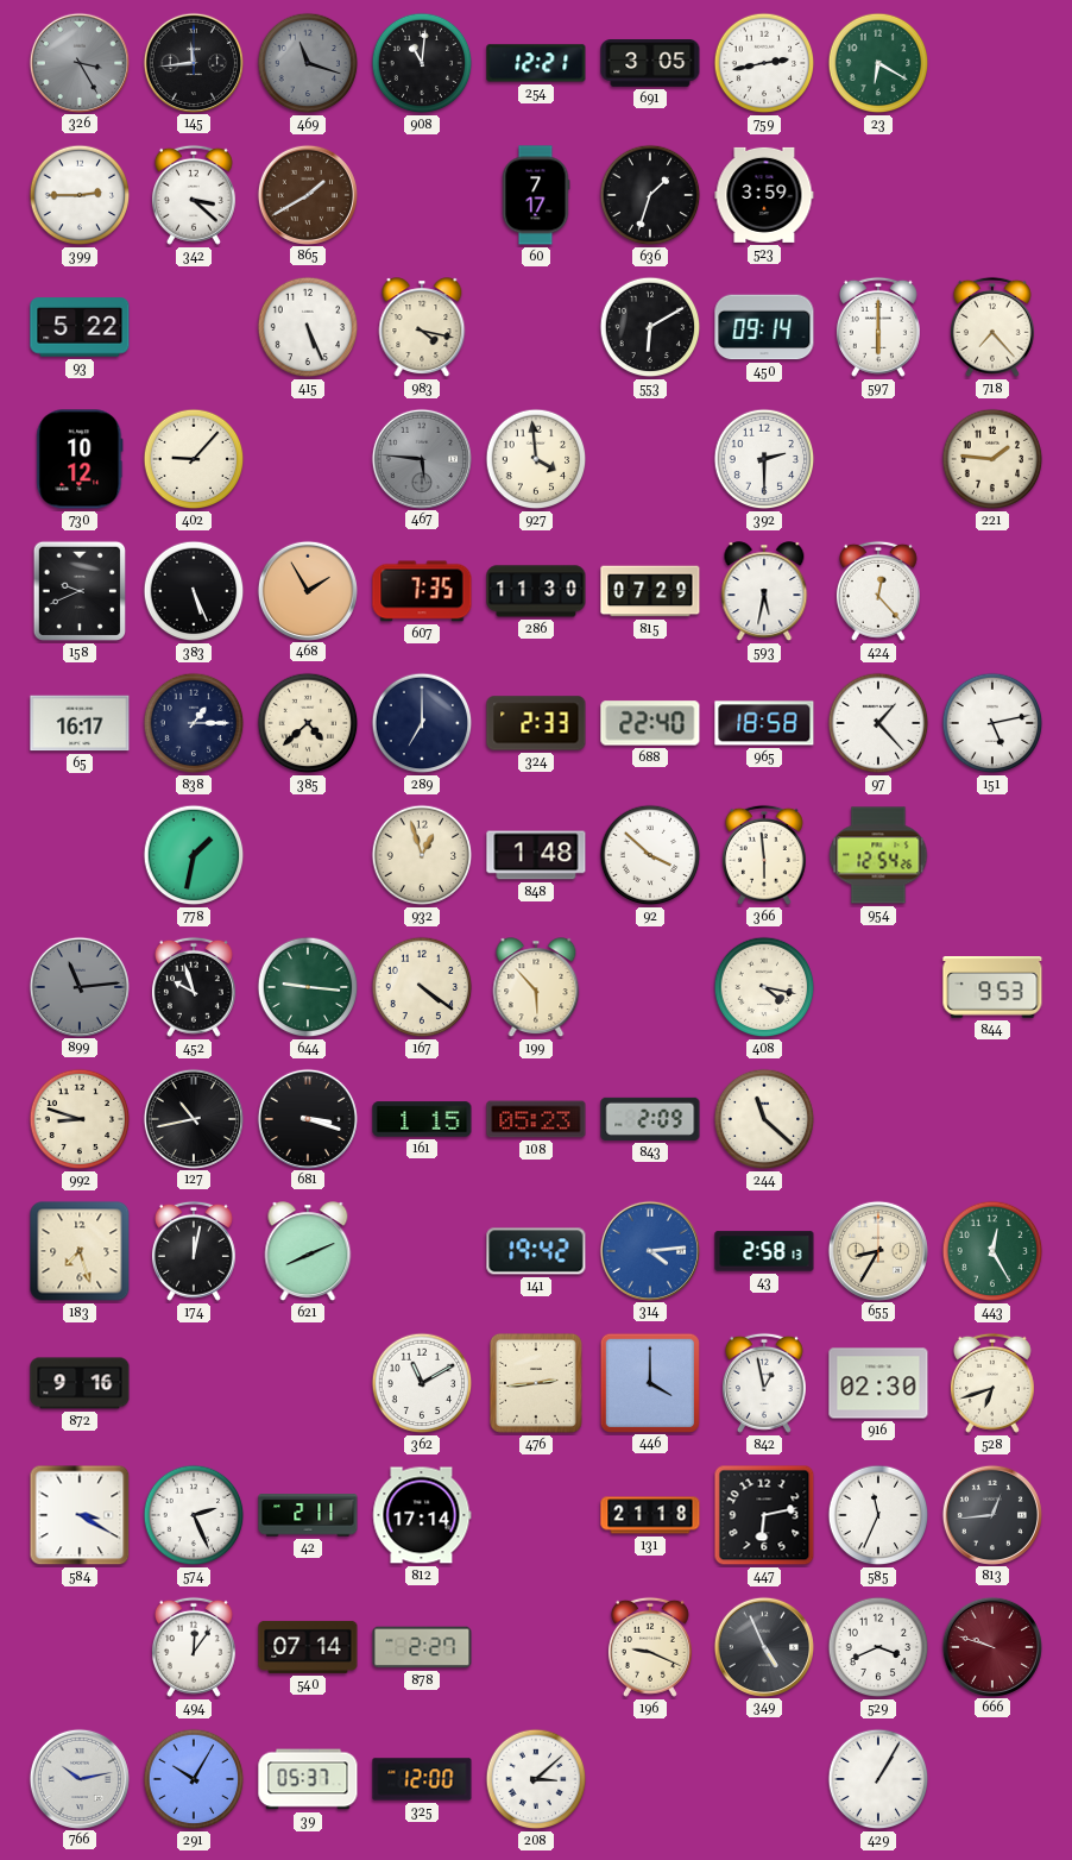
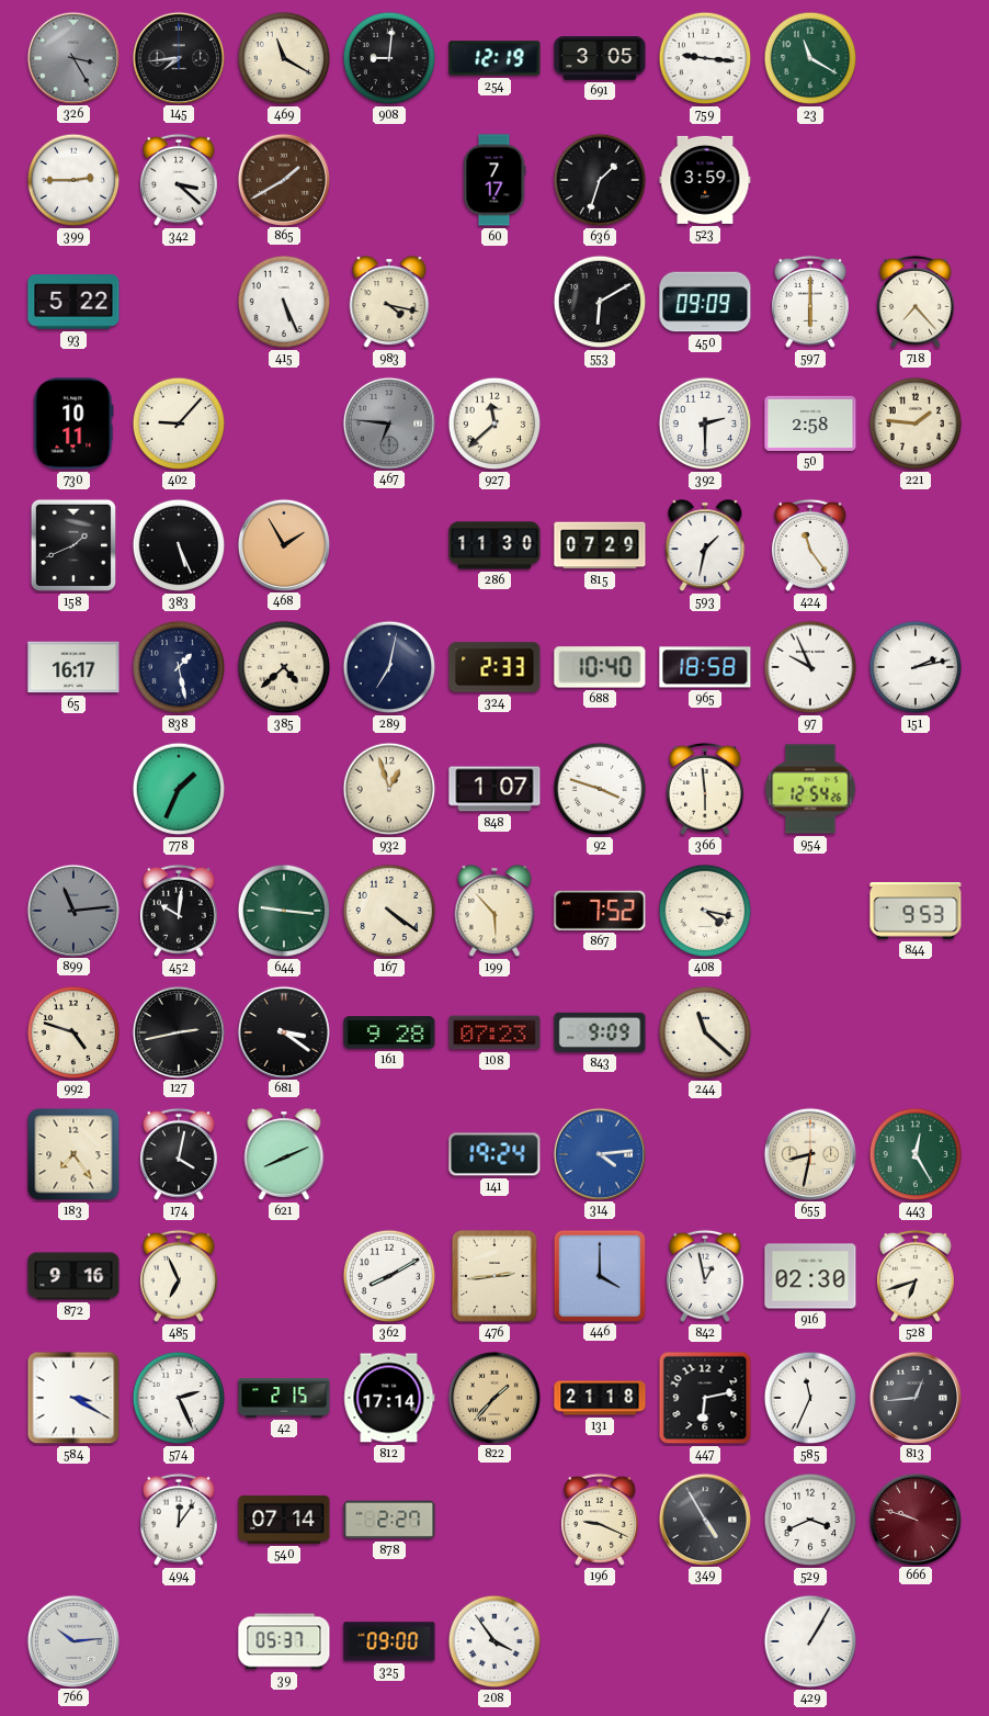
145: 11:44 -> 7:44
469: 11:18 -> 11:20
469 dial: grey -> cream
908: 11:01 -> 9:01
254: 12:21 -> 12:19
759: 2:43 -> 9:16
23: 6:20 -> 11:20
450: 09:14 -> 09:09
730: 10:12 -> 10:11
467: 5:46 -> 6:46
927: 3:59 -> 11:38
50: none -> 2:58
158: 9:41 -> 1:41
607: 7:35 -> none
593: 5:32 -> 1:32
424: 12:23 -> 11:24
838: 1:15 -> 1:28
289: 7:00 -> 7:02
688: 22:40 -> 10:40
97: 1:23 -> 9:56
151: 5:13 -> 2:13
778: 1:32 -> 1:34
848: 1:48 -> 1:07
92: 3:52 -> 3:48
452: 9:57 -> 10:01
867: none -> 7:52
992: 8:48 -> 4:48
127: 10:43 -> 2:43
681: 3:18 -> 3:21
161: 1:15 -> 9:28
108: 05:23 -> 07:23
843: 2:09 -> 9:09
183: 7:27 -> 7:24
174: 12:02 -> 4:02
141: 19:42 -> 19:24
43: 2:58 -> none
655: 8:35 -> 8:32
485: none -> 6:56
362: 11:10 -> 8:10
42: 2:11 -> 2:15
822: none -> 1:37
349: 4:56 -> 4:55
766: 10:13 -> 10:14
291: 10:05 -> none
325: 12:00 -> 09:00
208: 3:08 -> 3:54
